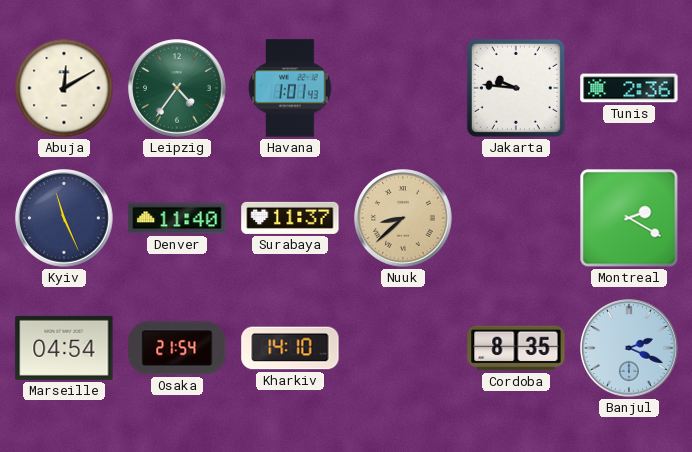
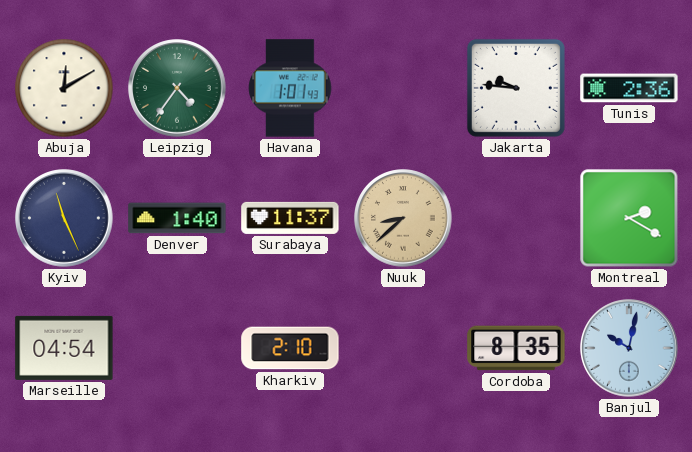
Denver: 11:40 -> 1:40
Osaka: 21:54 -> none
Kharkiv: 14:10 -> 2:10
Banjul: 2:19 -> 10:02
